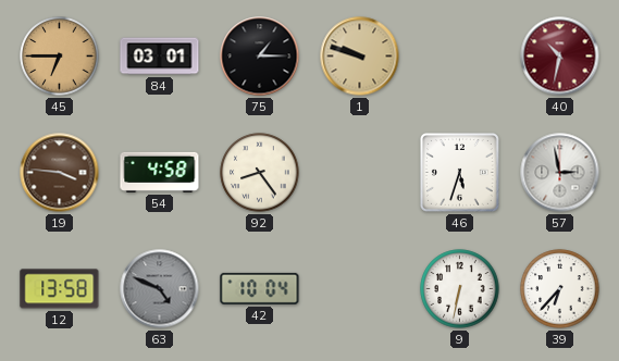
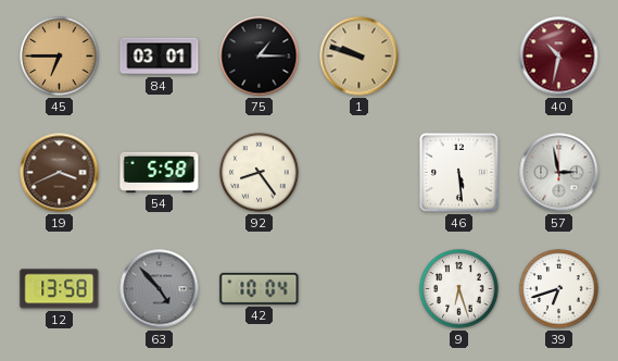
19: 3:46 -> 3:41
54: 4:58 -> 5:58
46: 5:33 -> 5:29
63: 4:49 -> 4:53
9: 6:32 -> 6:27
39: 6:37 -> 6:42
